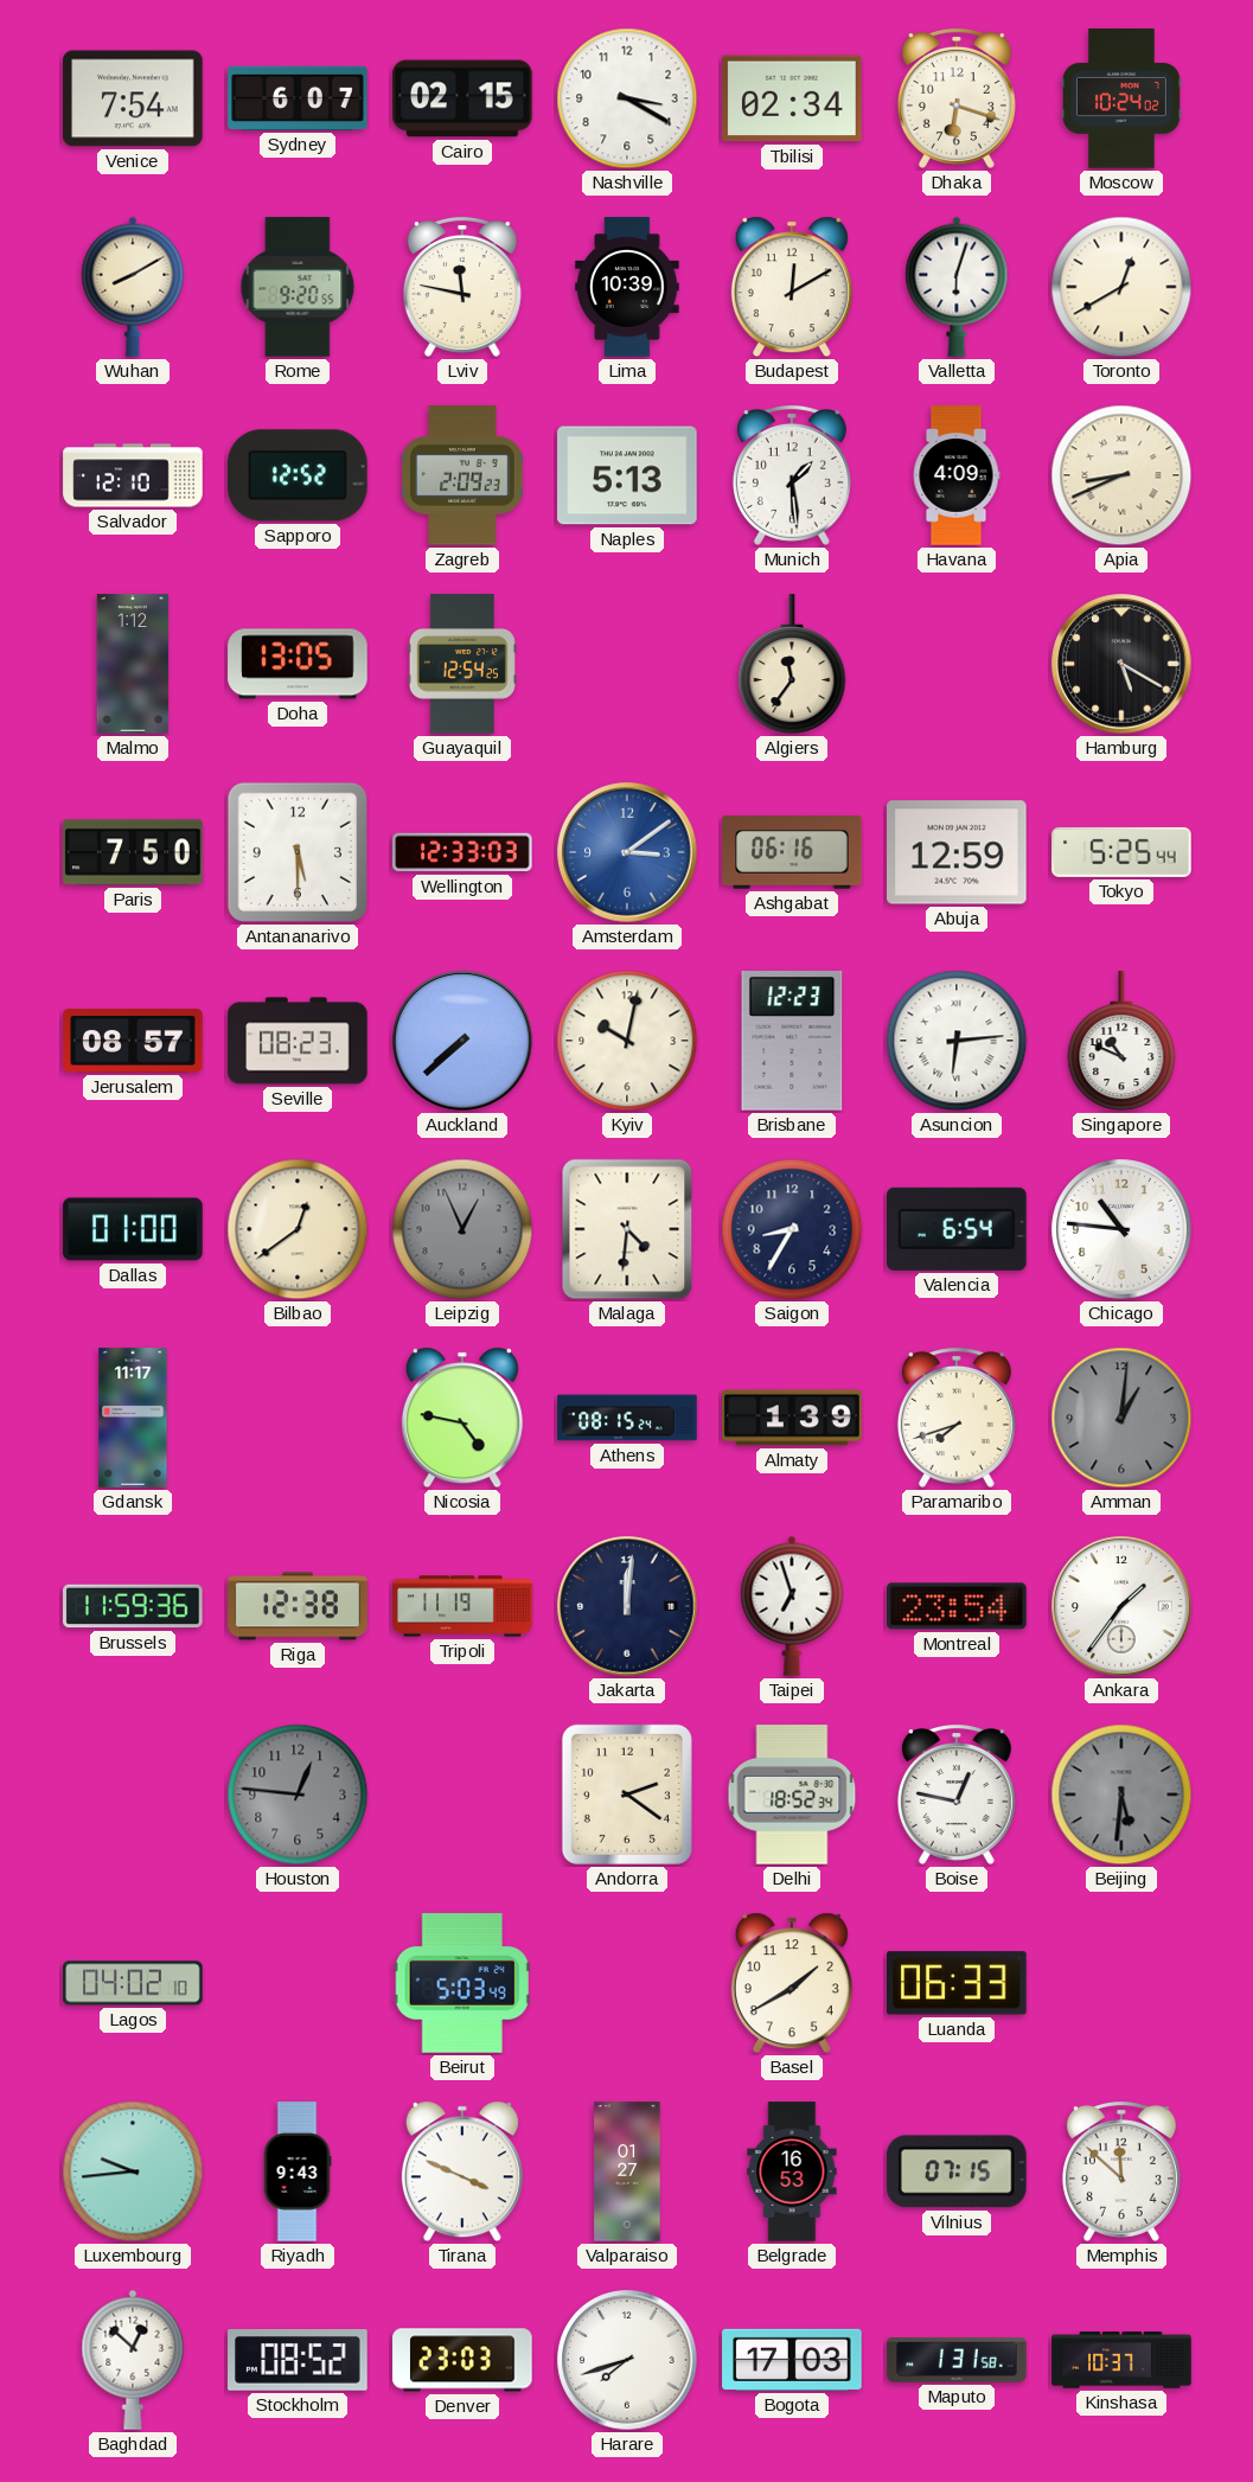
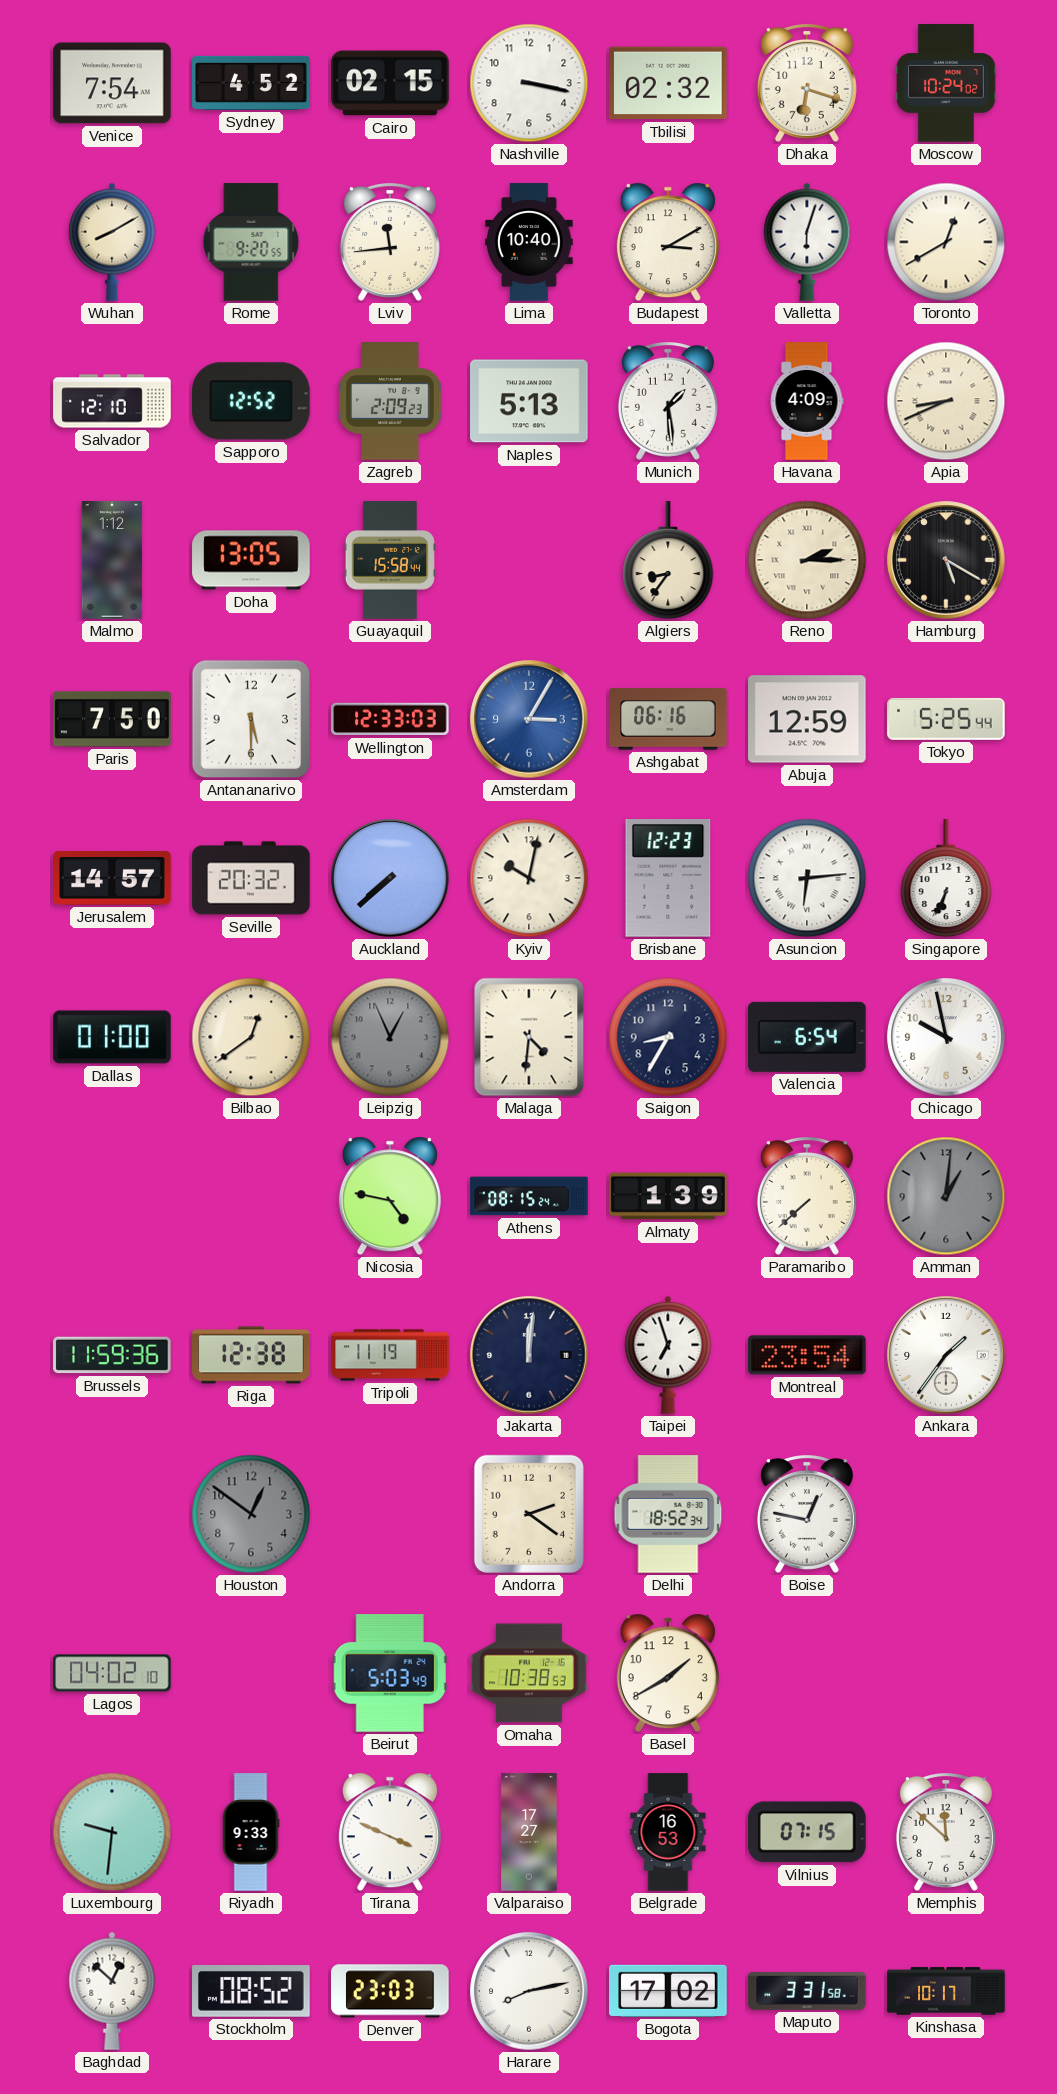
Sydney: 6:07 -> 4:52
Nashville: 3:20 -> 3:17
Tbilisi: 02:34 -> 02:32
Lviv: 11:47 -> 11:44
Lima: 10:39 -> 10:40
Budapest: 12:10 -> 3:10
Guayaquil: 12:54 -> 15:58
Algiers: 11:36 -> 8:36
Reno: none -> 2:15
Amsterdam: 3:09 -> 3:05
Jerusalem: 08:57 -> 14:57
Seville: 08:23 -> 20:32
Singapore: 10:49 -> 6:34
Chicago: 10:46 -> 9:58
Gdansk: 11:17 -> none
Paramaribo: 7:42 -> 7:38
Houston: 12:46 -> 12:51
Beijing: 5:31 -> none
Omaha: none -> 10:38
Luanda: 06:33 -> none
Luxembourg: 9:44 -> 9:31
Riyadh: 9:43 -> 9:33
Valparaiso: 01:27 -> 17:27
Harare: 7:42 -> 8:13
Bogota: 17:03 -> 17:02
Maputo: 1:31 -> 3:31
Kinshasa: 10:37 -> 10:17
